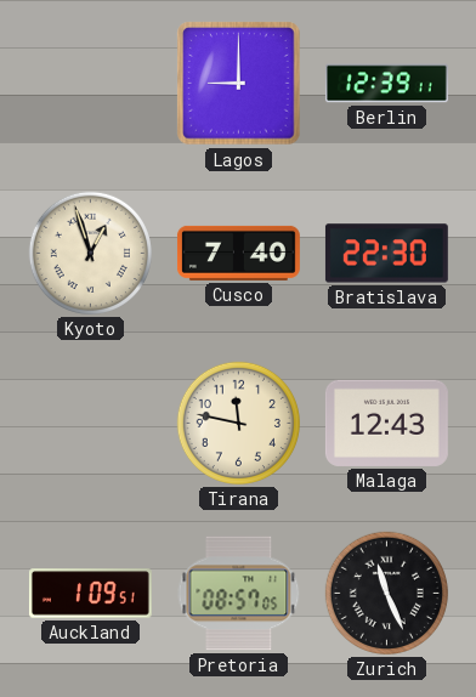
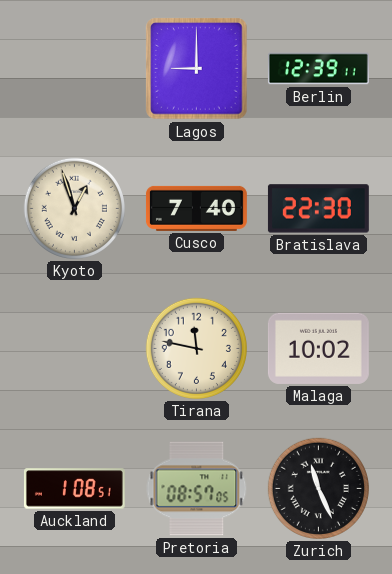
Malaga: 12:43 -> 10:02
Auckland: 1:09 -> 1:08
